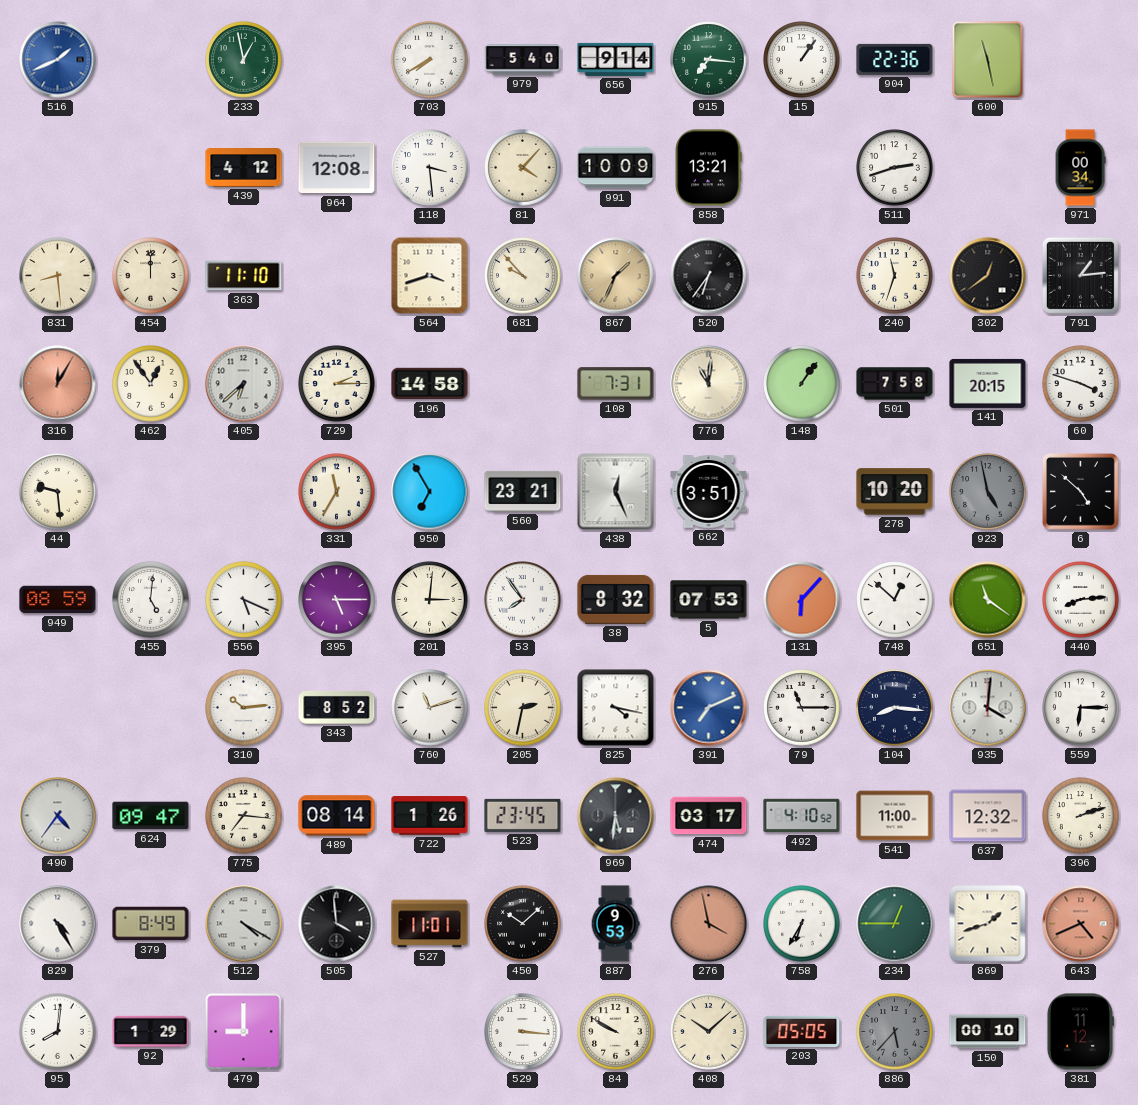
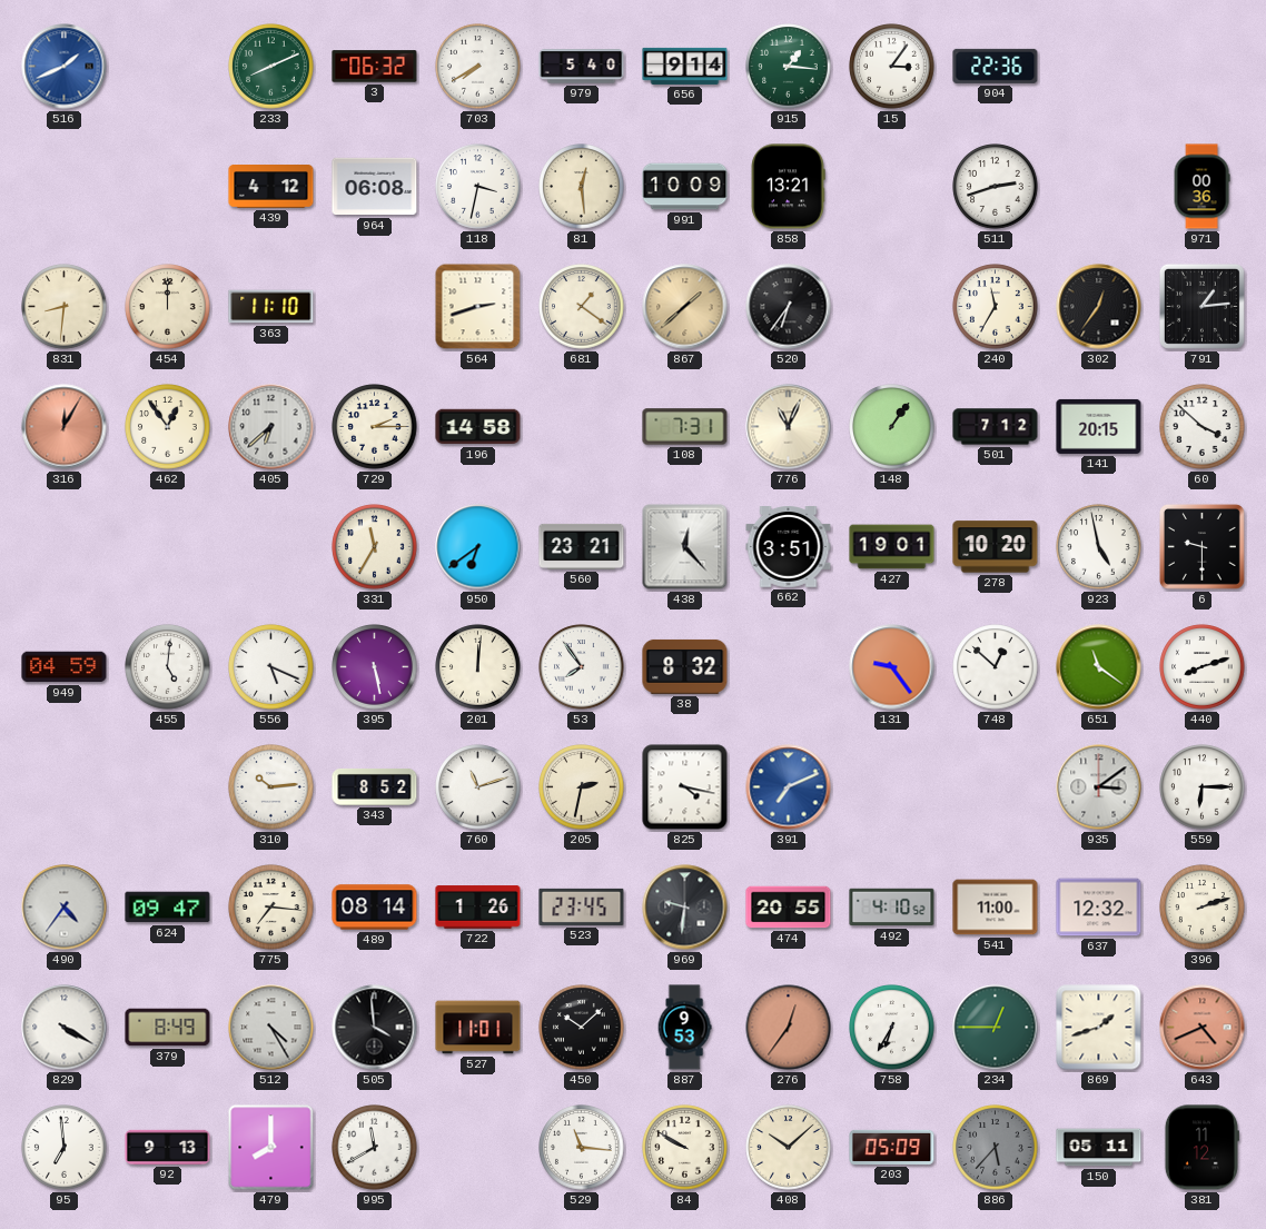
233: 12:58 -> 8:11
3: none -> 06:32
915: 7:16 -> 1:16
15: 1:06 -> 3:06
600: 11:28 -> none
964: 12:08 -> 06:08
118: 3:29 -> 3:32
81: 4:07 -> 12:29
971: 00:34 -> 00:36
831: 8:29 -> 8:31
564: 3:42 -> 2:42
681: 9:53 -> 1:21
867: 1:34 -> 1:38
240: 11:33 -> 11:35
302: 12:39 -> 12:36
776: 11:01 -> 11:04
501: 7:58 -> 7:12
60: 3:48 -> 3:52
44: 9:29 -> none
950: 6:55 -> 6:39
438: 12:26 -> 12:23
427: none -> 19:01
923 dial: grey -> white
6: 4:52 -> 9:30
949: 08:59 -> 04:59
395: 5:15 -> 5:28
201: 3:01 -> 12:01
5: 07:53 -> none
131: 6:07 -> 9:24
440: 8:14 -> 8:12
79: 11:15 -> none
104: 8:16 -> none
935: 4:01 -> 3:09
969: 5:31 -> 9:31
474: 03:17 -> 20:55
829: 4:25 -> 4:20
512: 4:20 -> 4:25
276: 3:58 -> 12:36
95: 8:01 -> 6:59
92: 1:29 -> 9:13
479: 9:00 -> 8:00
995: none -> 11:40
529: 3:16 -> 11:16
203: 05:05 -> 05:09
150: 00:10 -> 05:11
